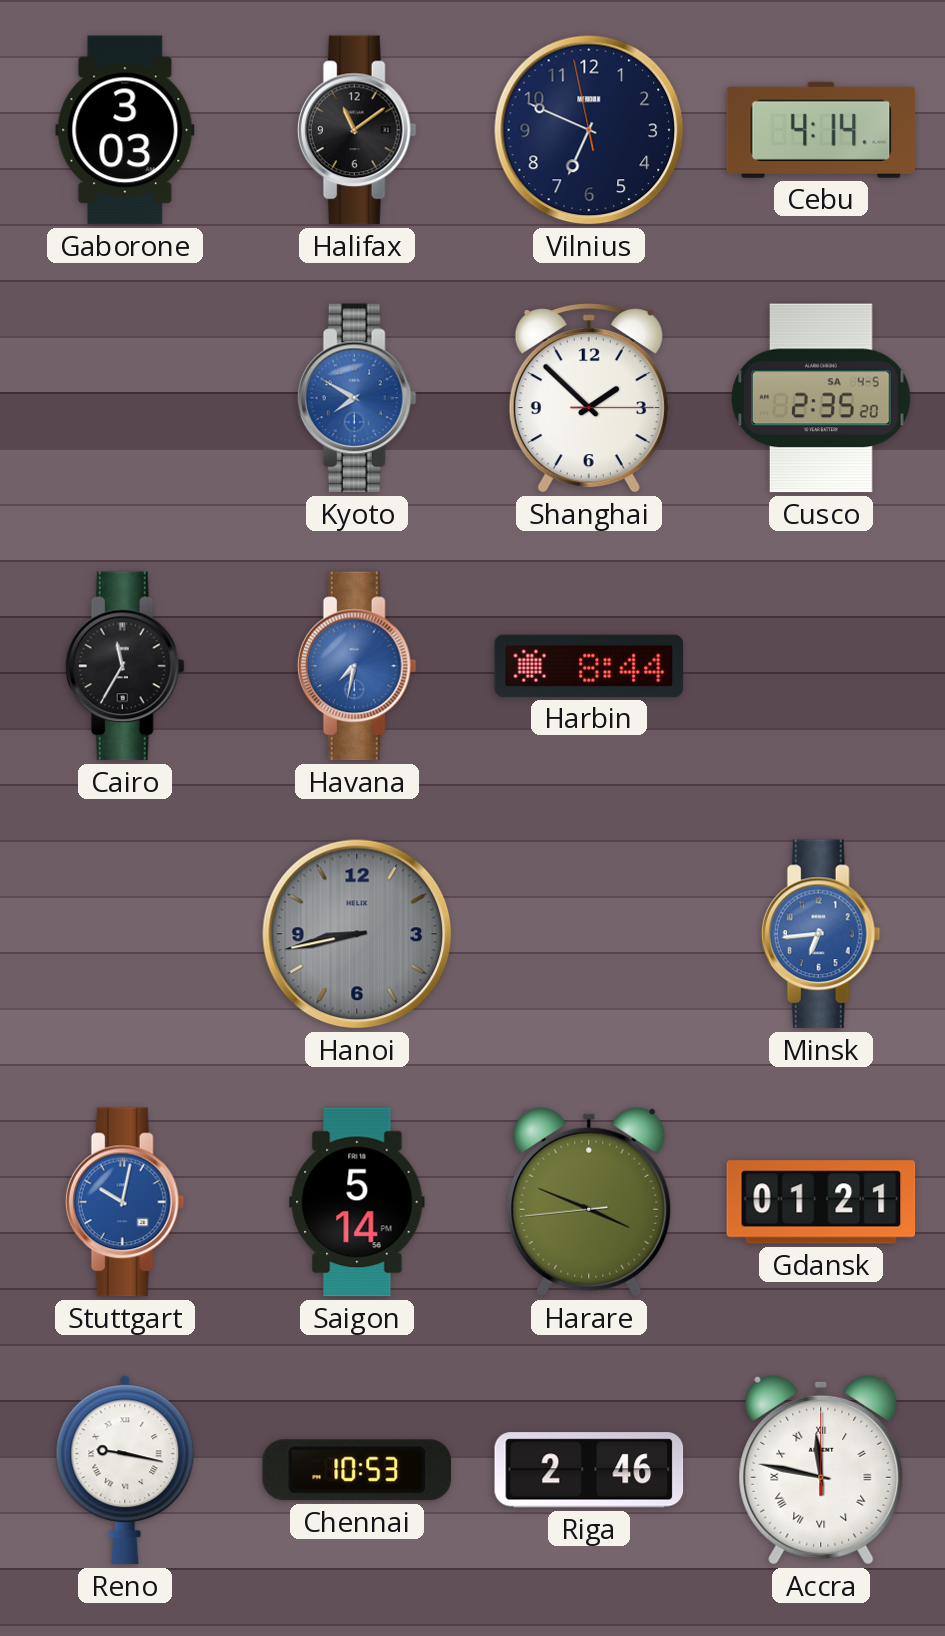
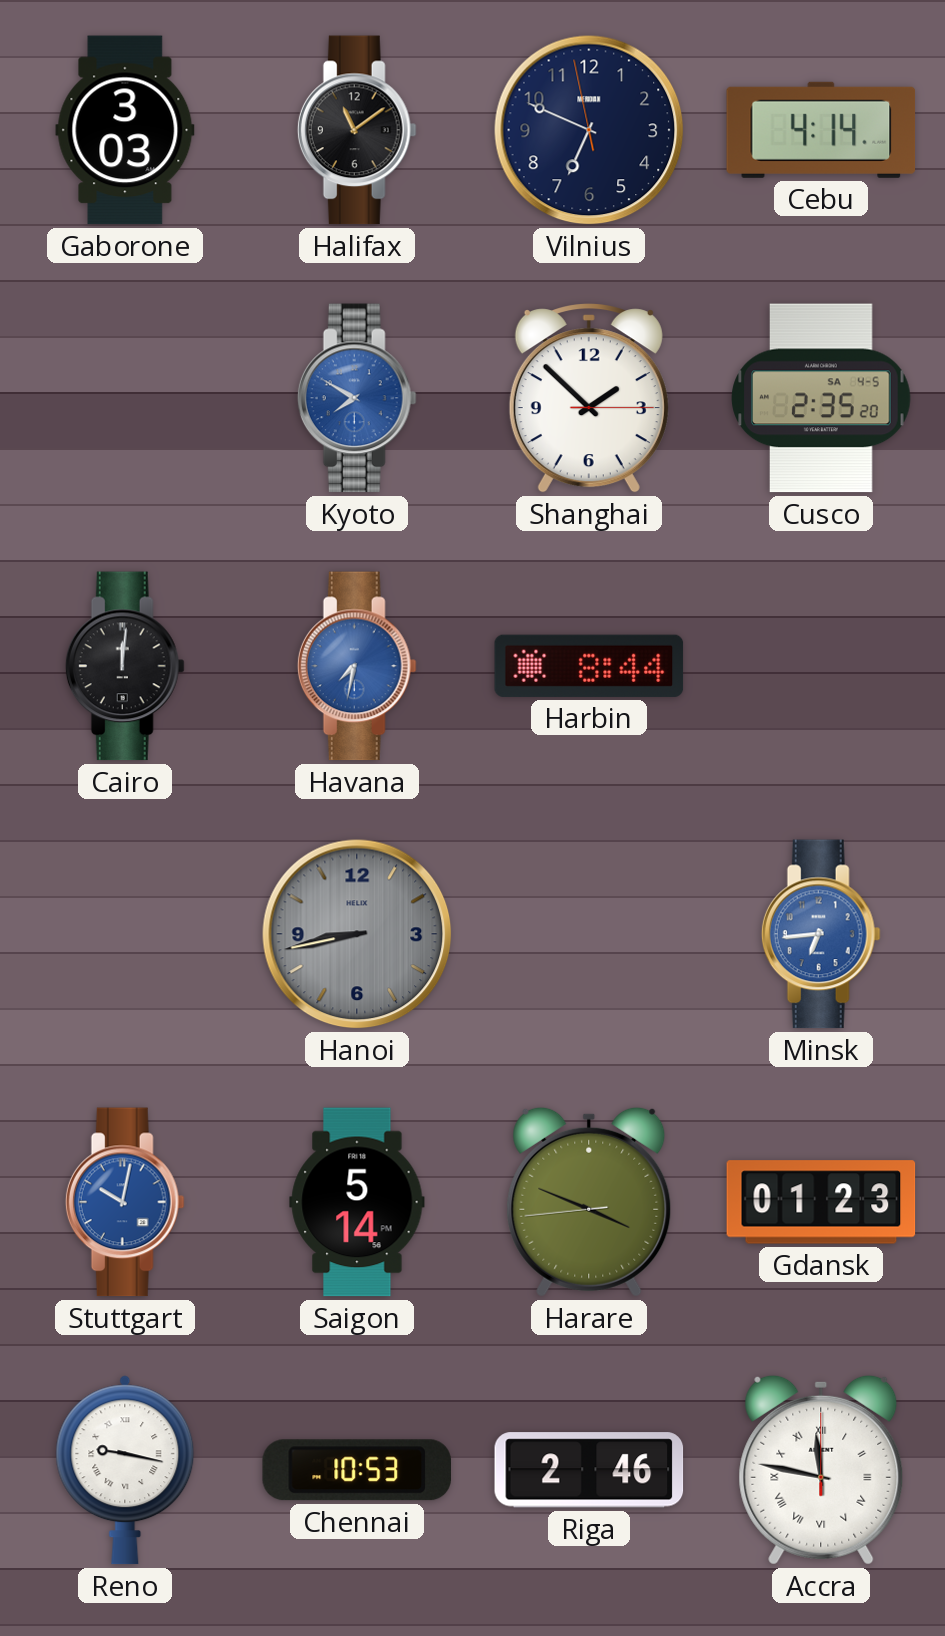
Cairo: 11:35 -> 12:01
Gdansk: 01:21 -> 01:23
